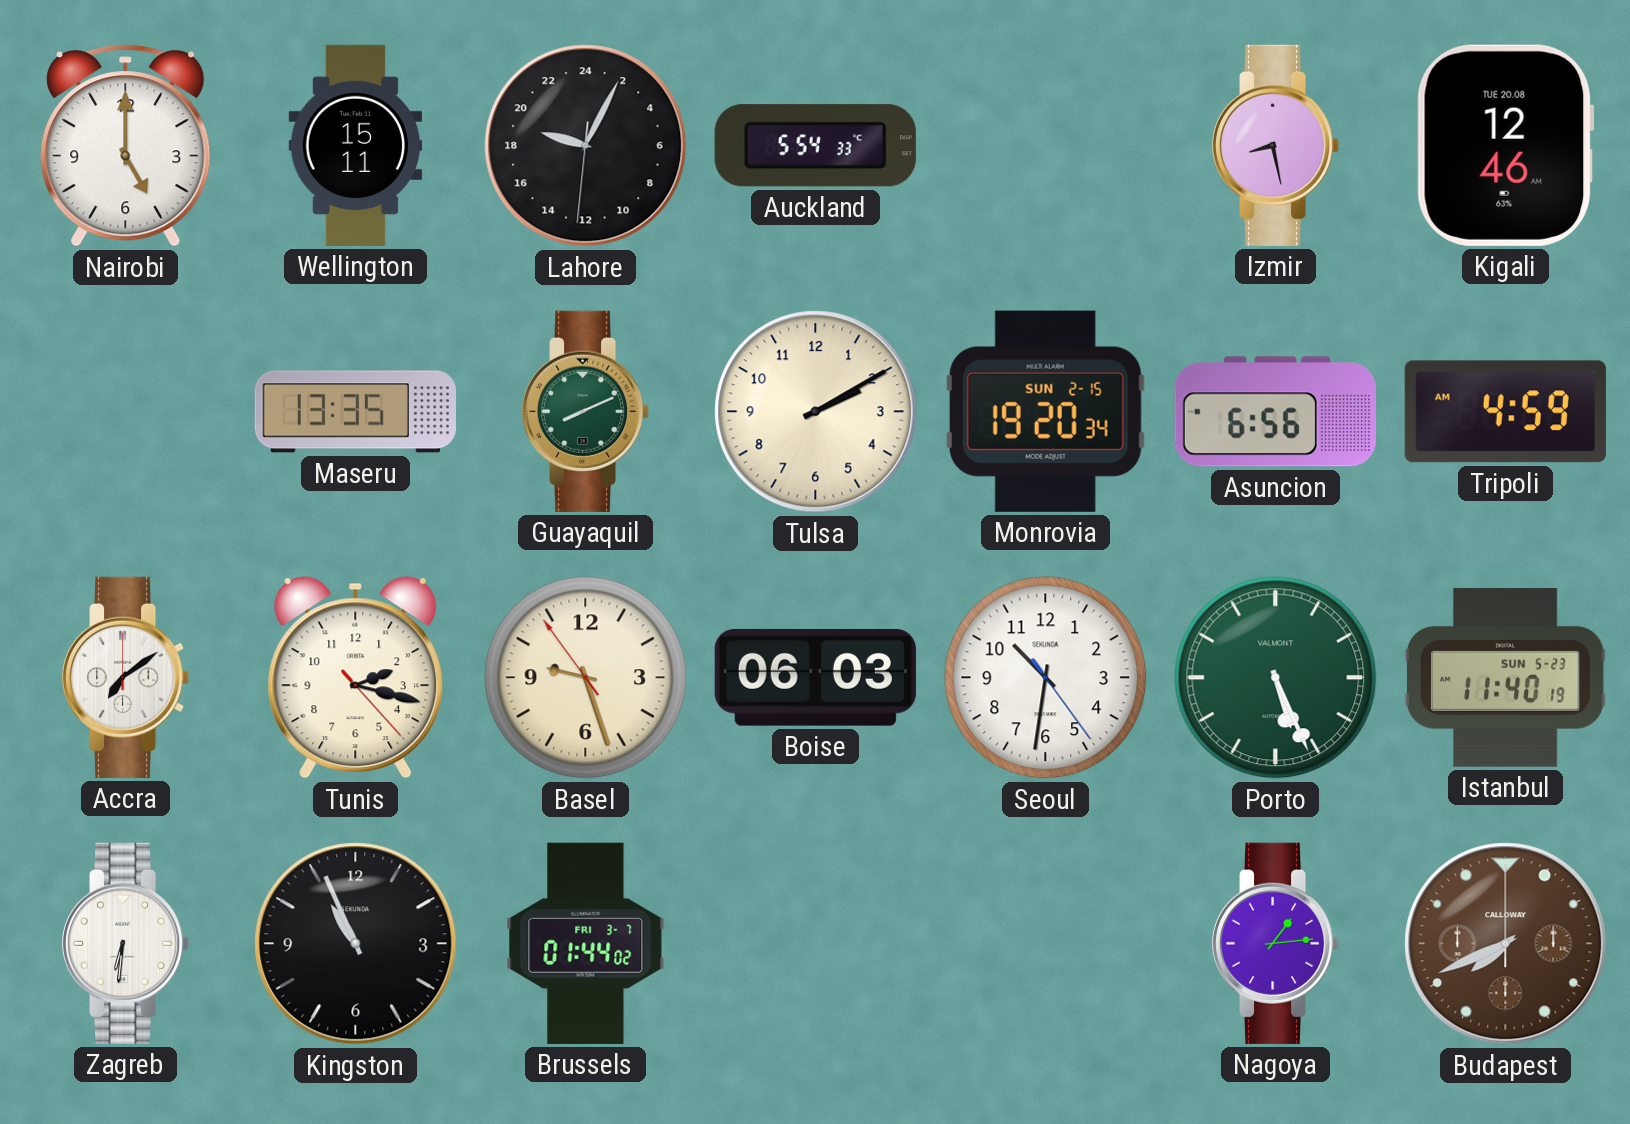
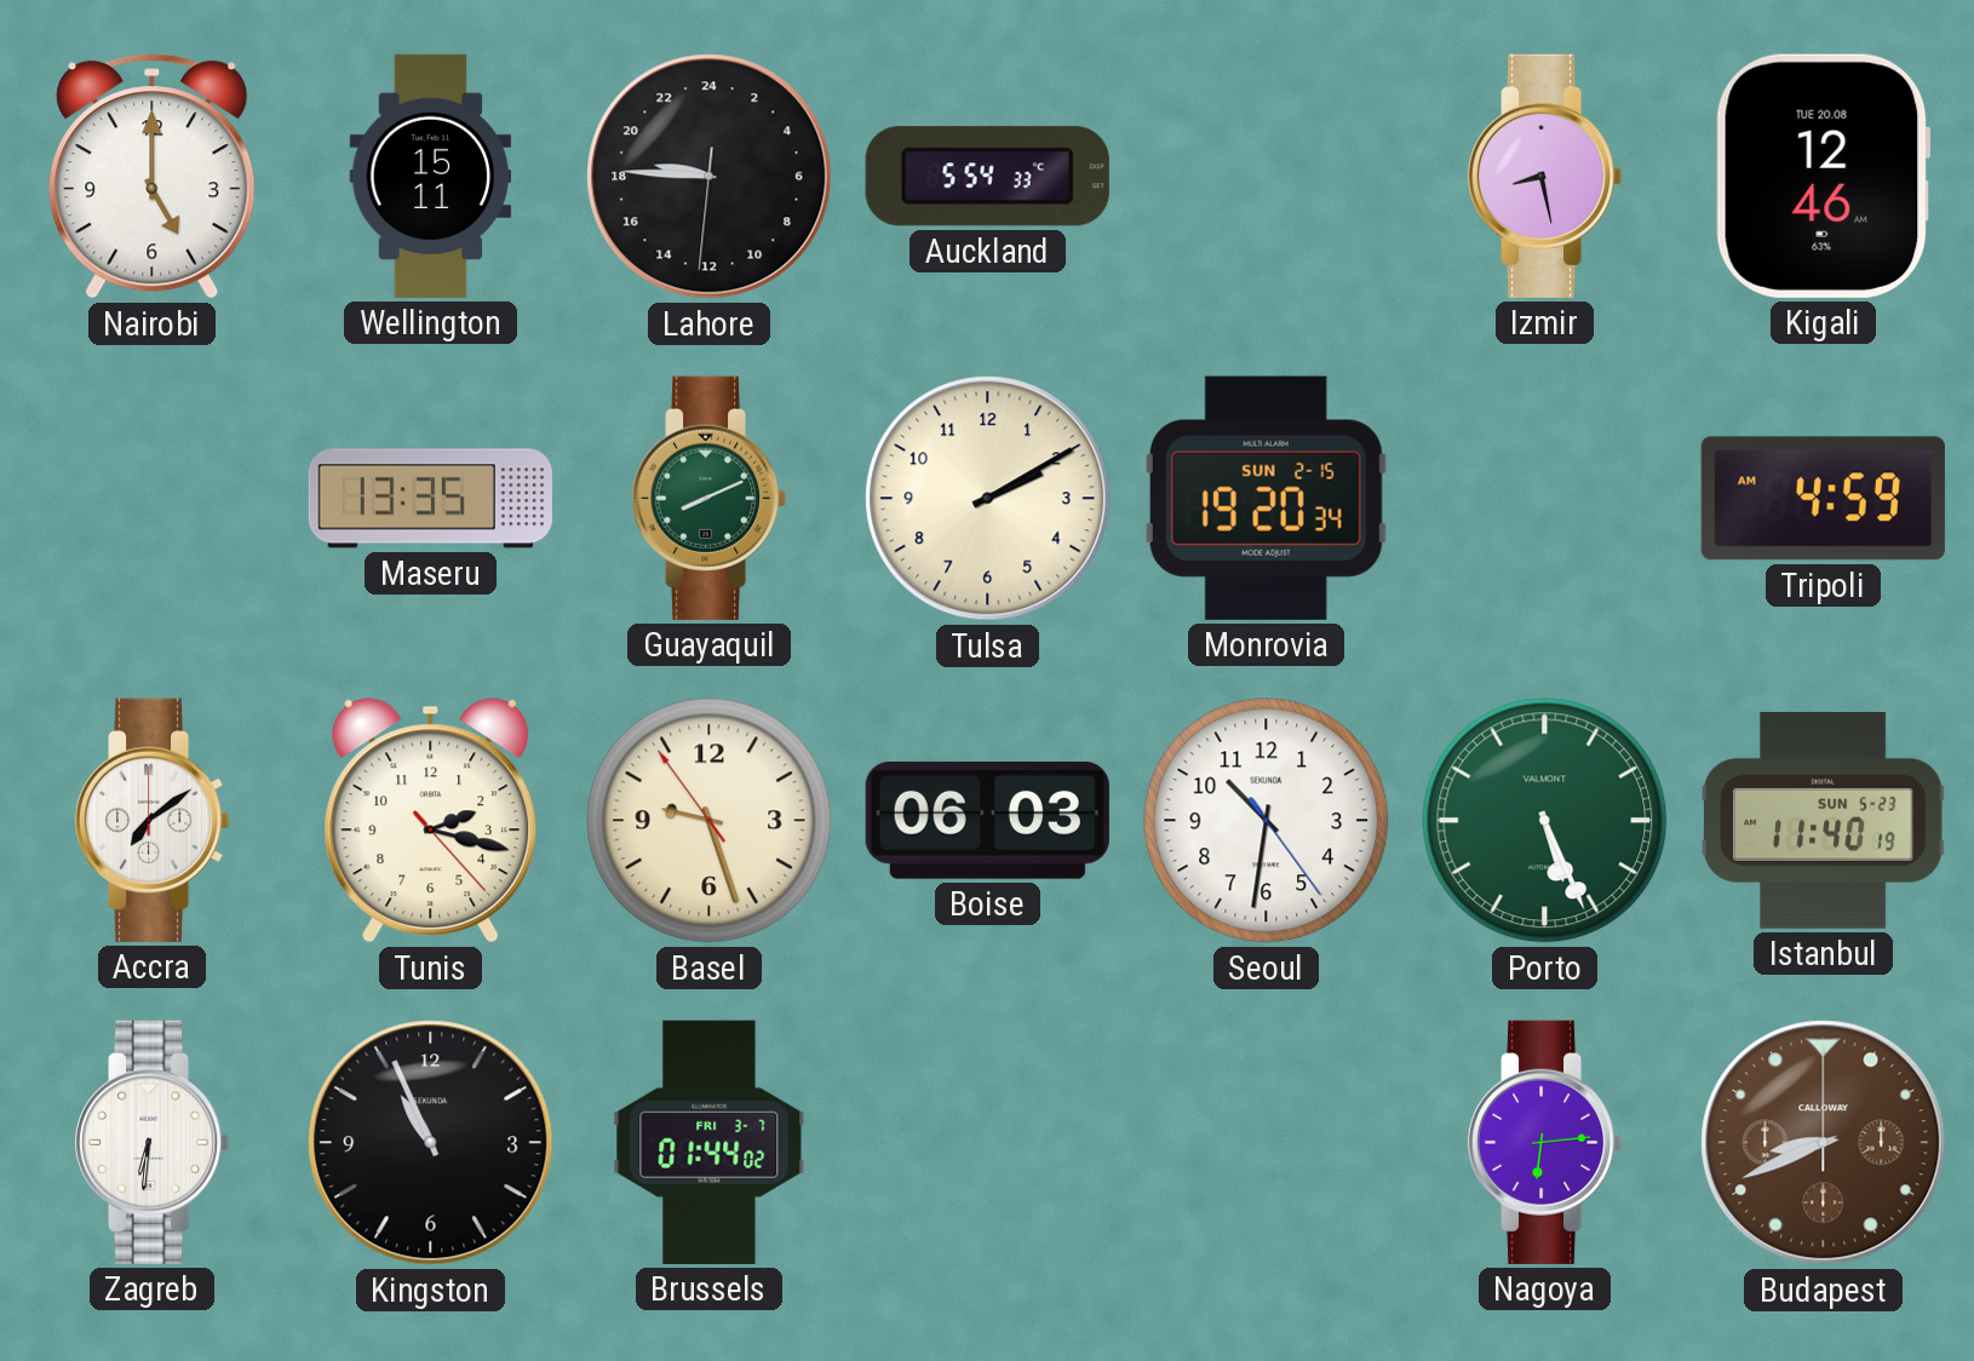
Lahore: 19:04 -> 18:45
Asuncion: 6:56 -> none
Nagoya: 1:14 -> 6:14
Budapest: 7:41 -> 8:41
